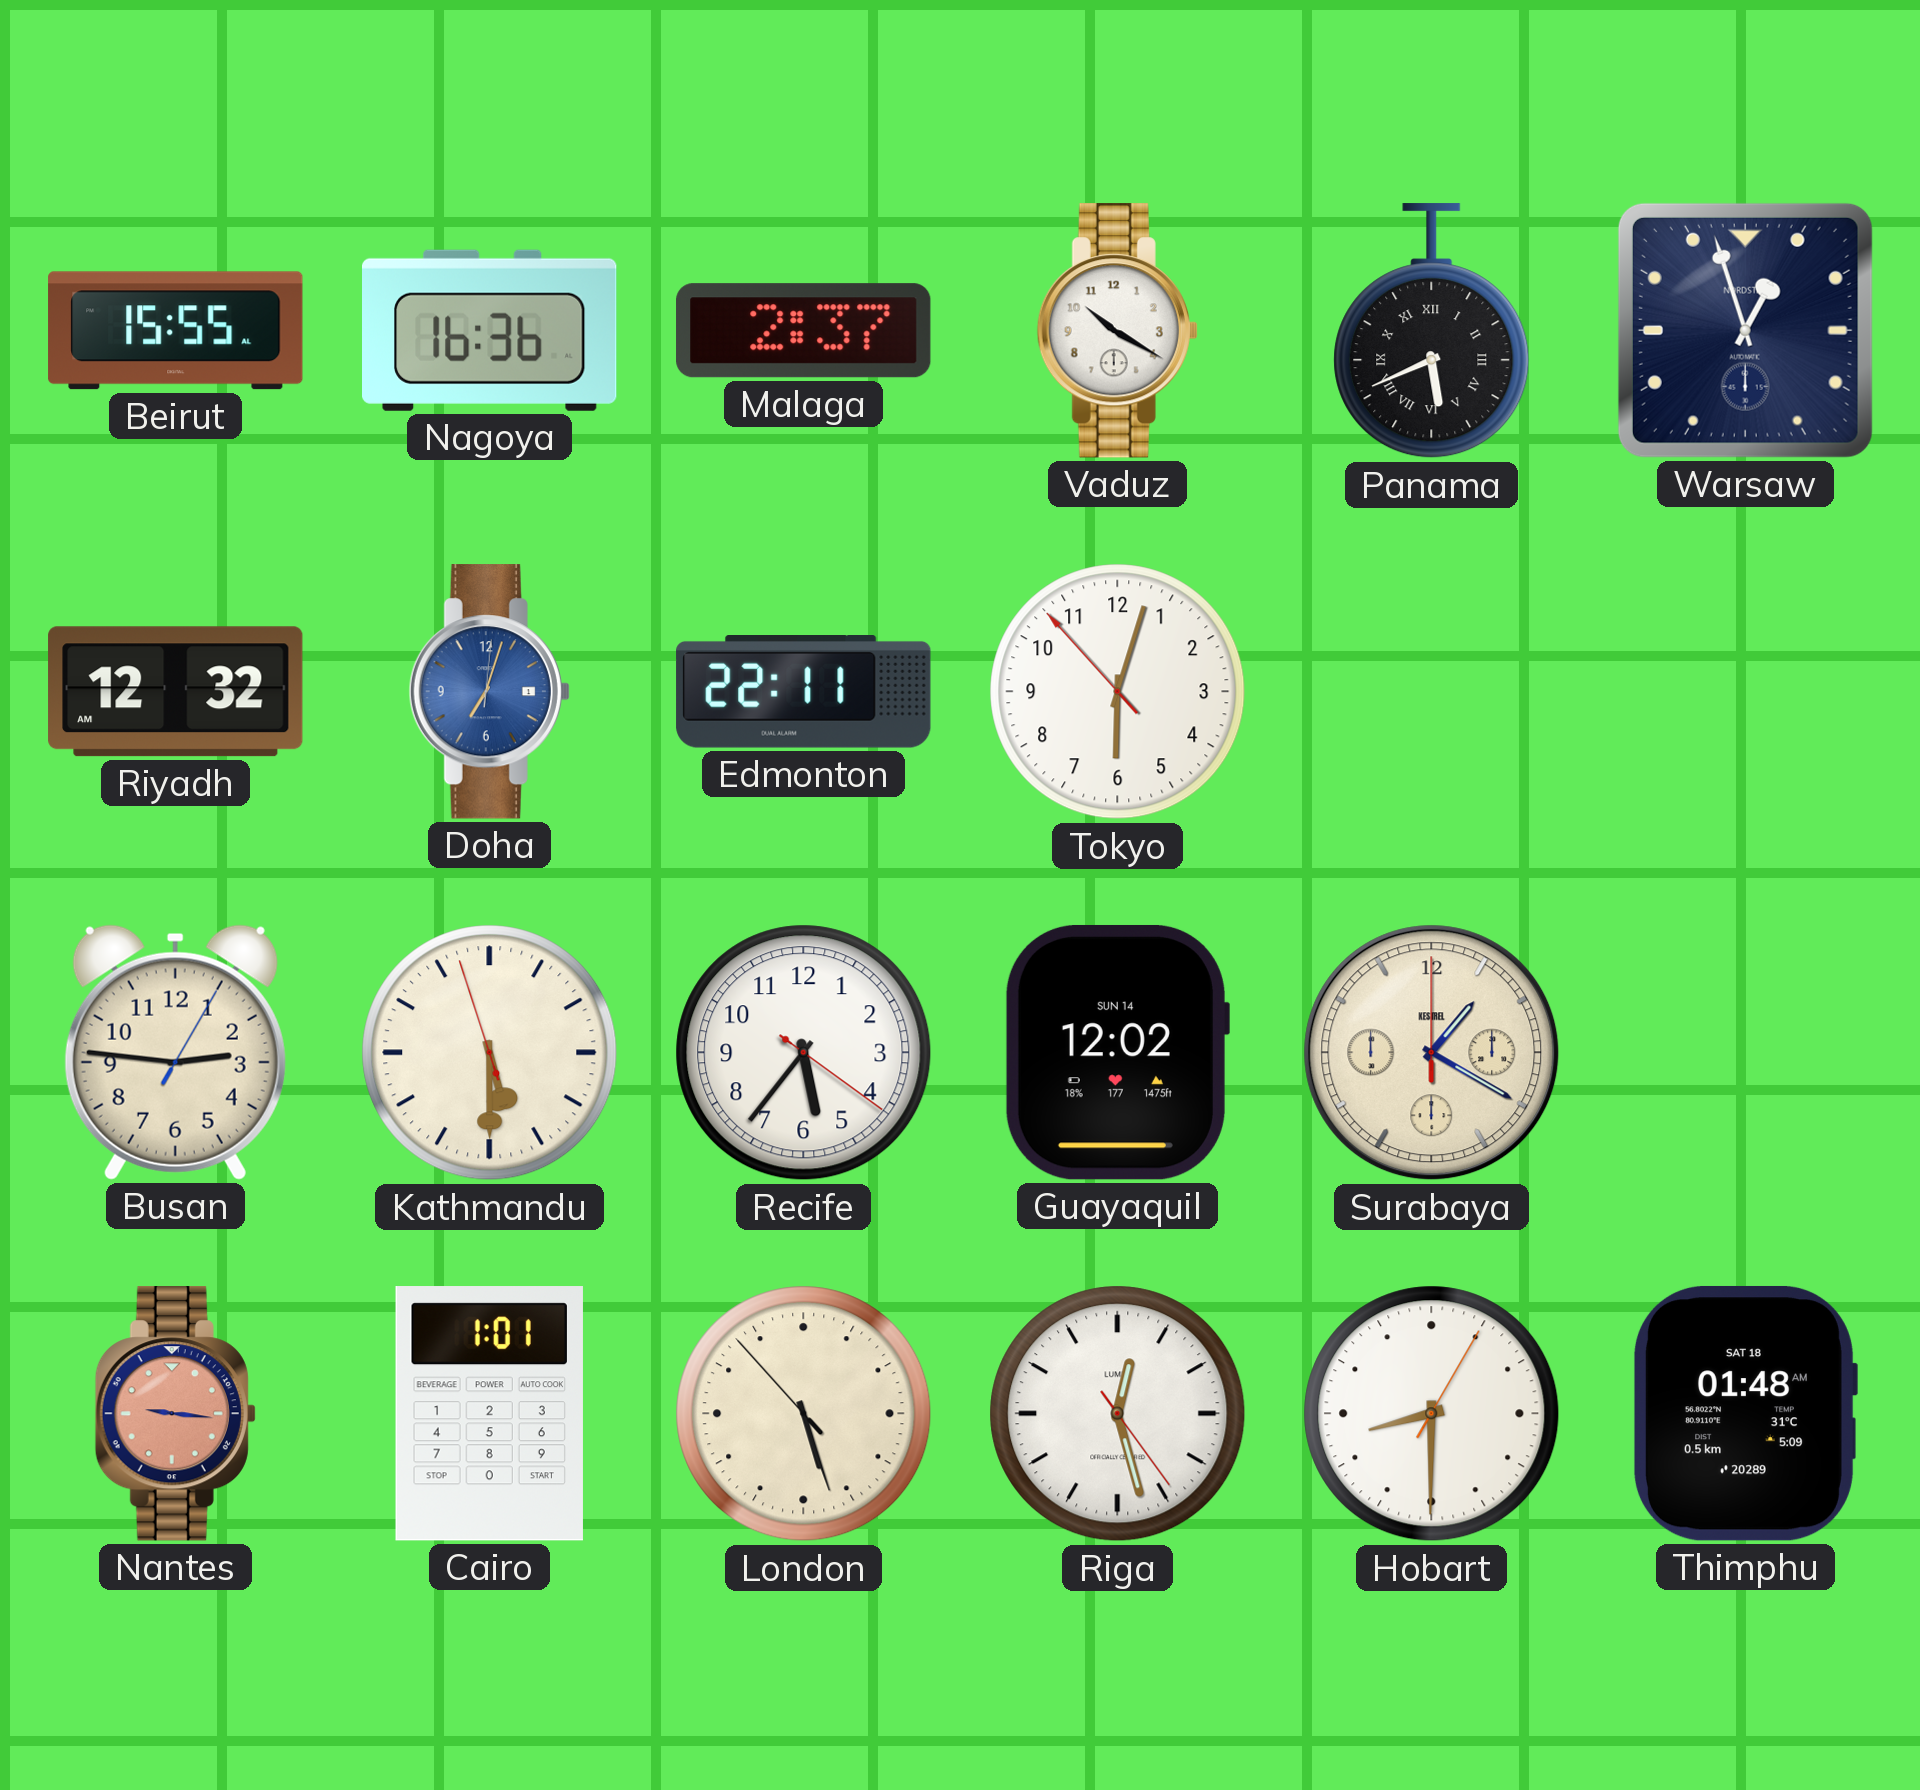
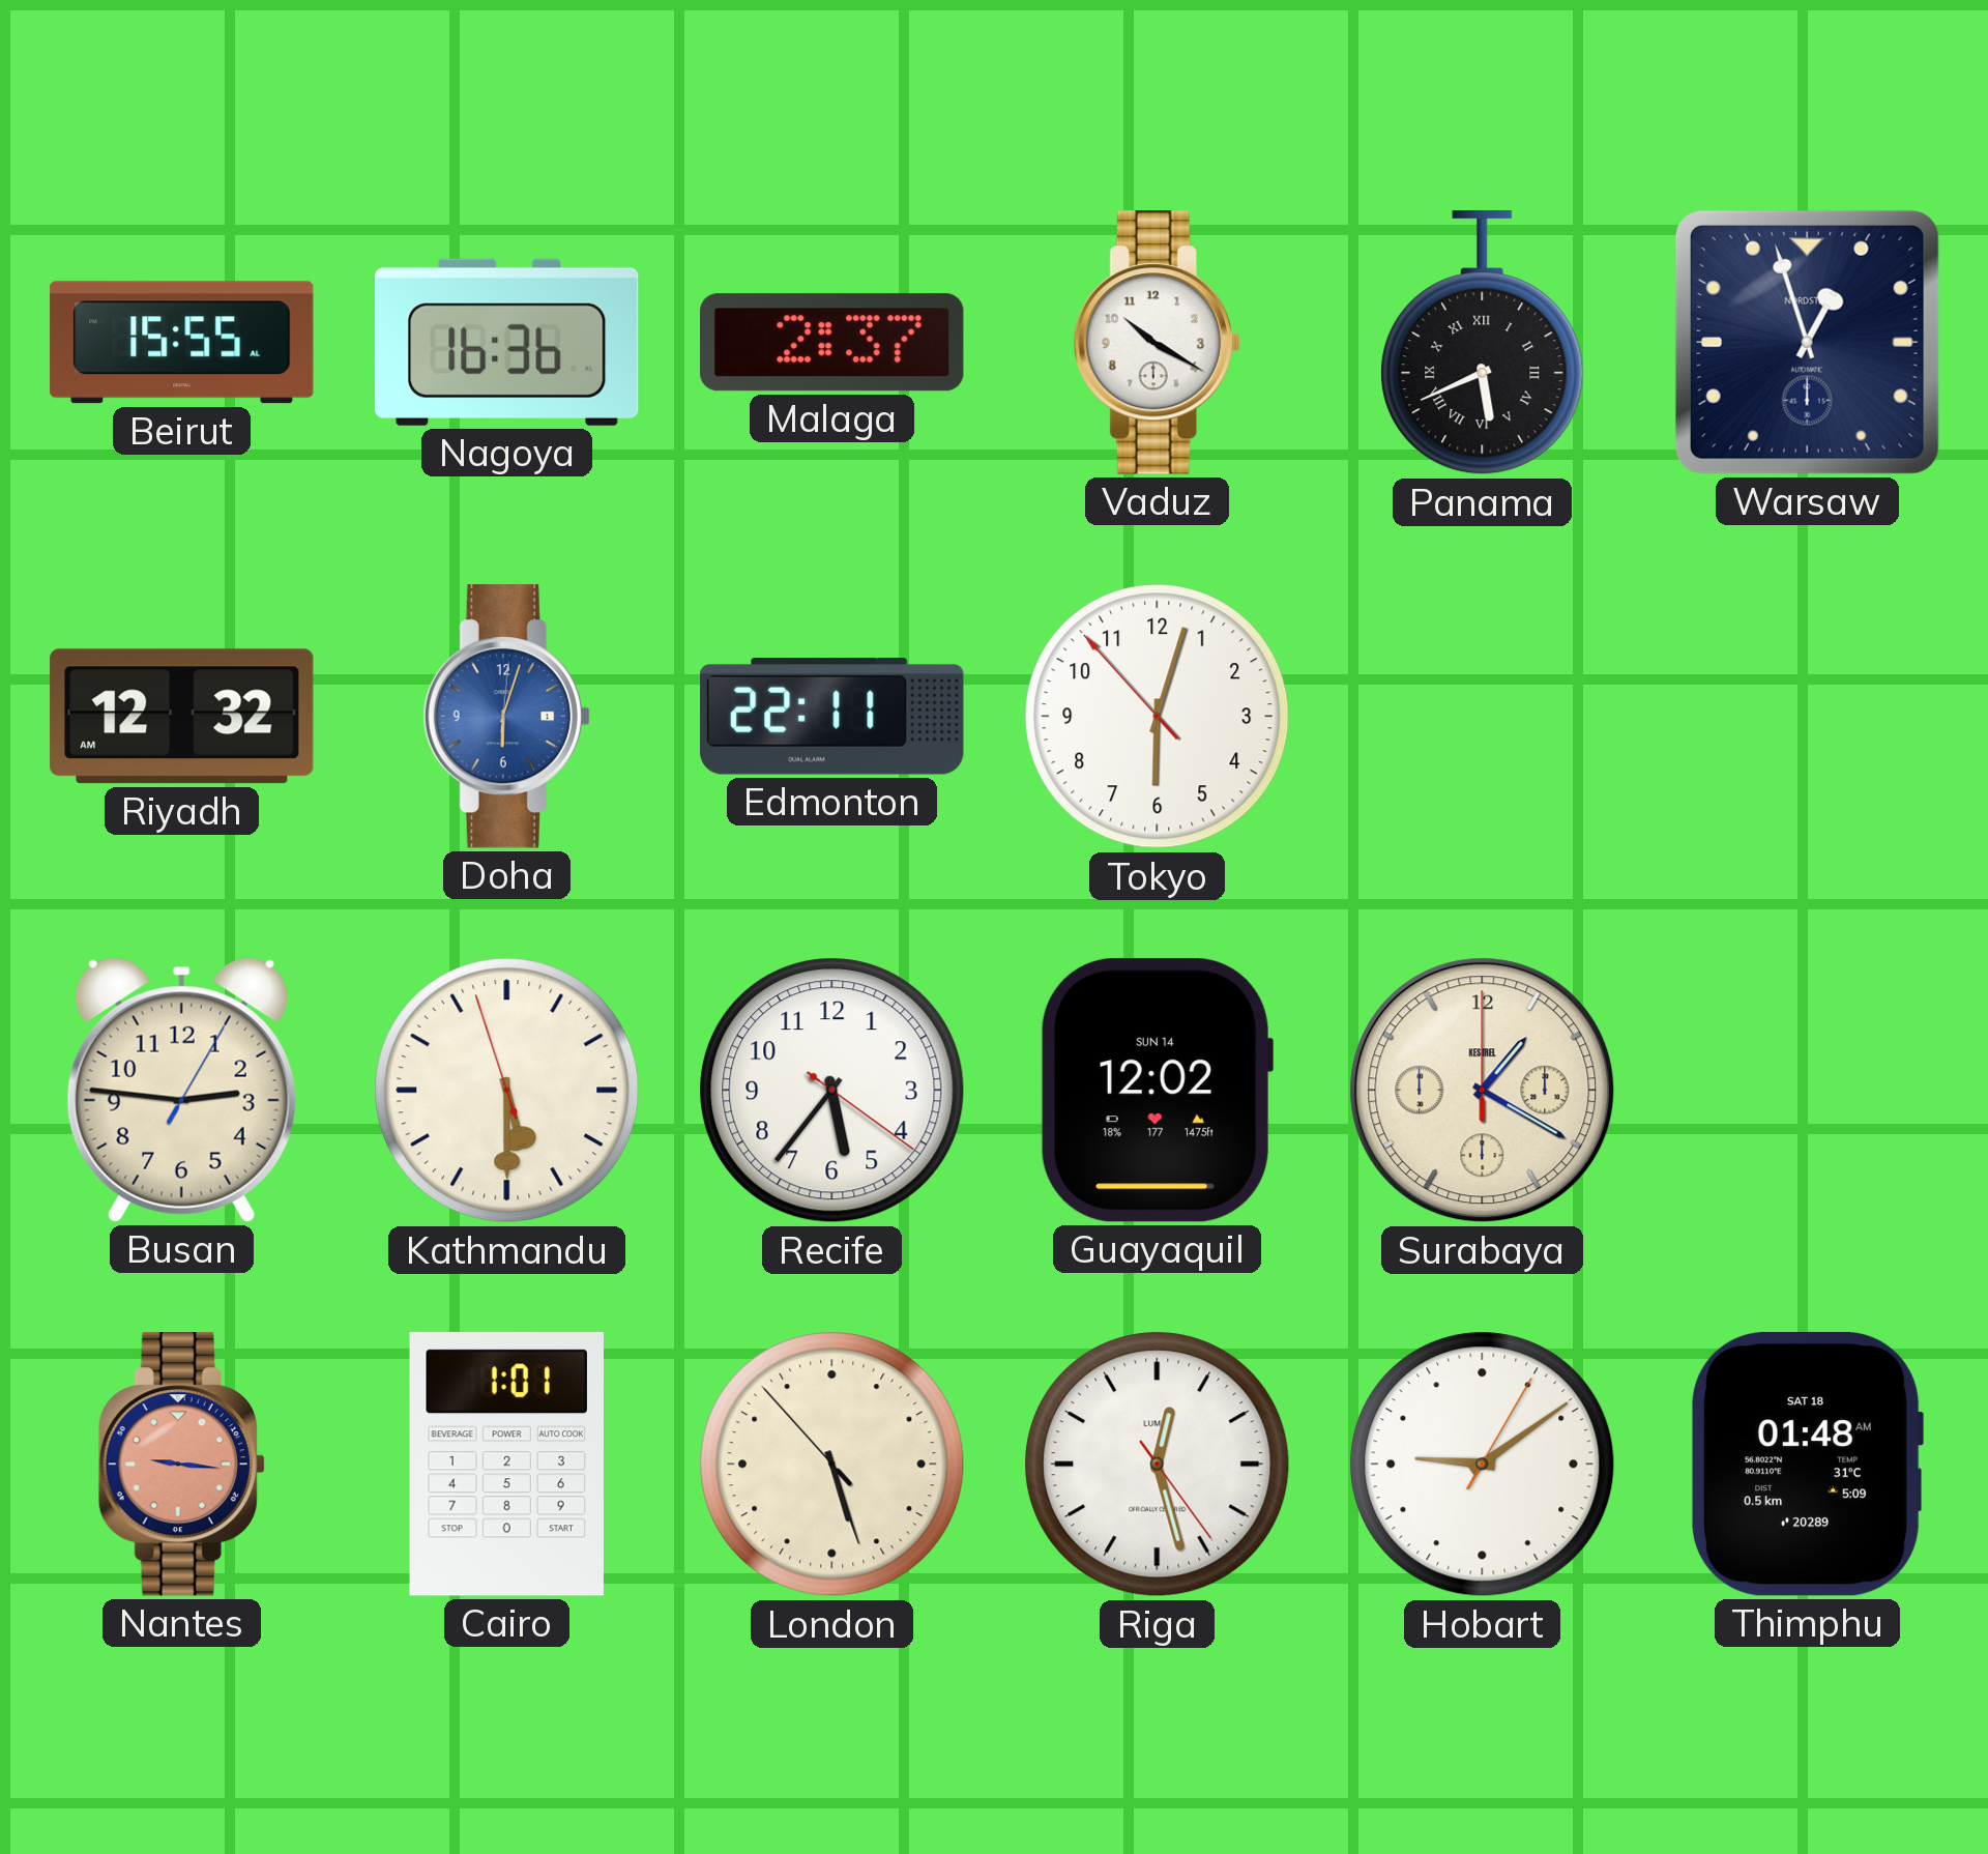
Doha: 7:03 -> 6:03
Hobart: 8:30 -> 9:09
